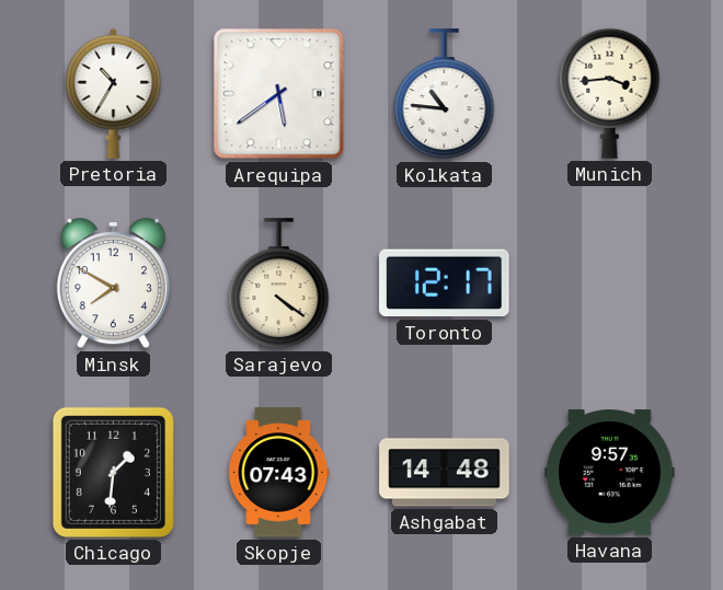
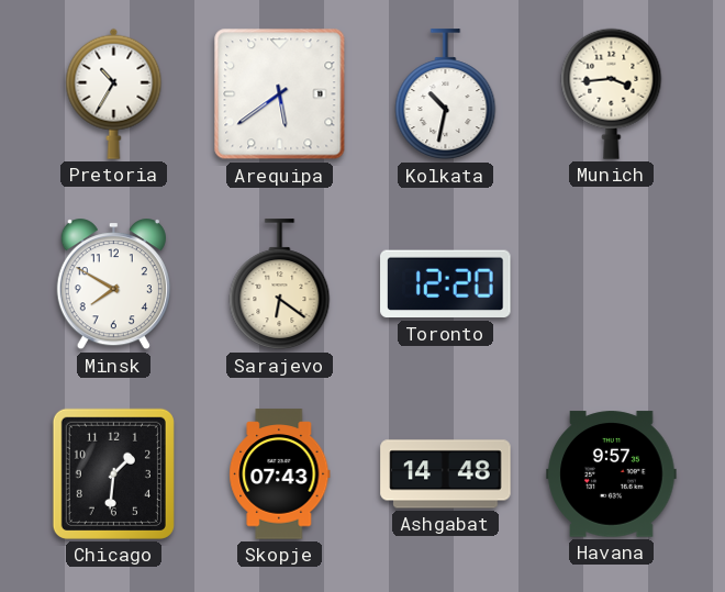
Kolkata: 10:46 -> 10:32
Sarajevo: 4:21 -> 6:21
Toronto: 12:17 -> 12:20
